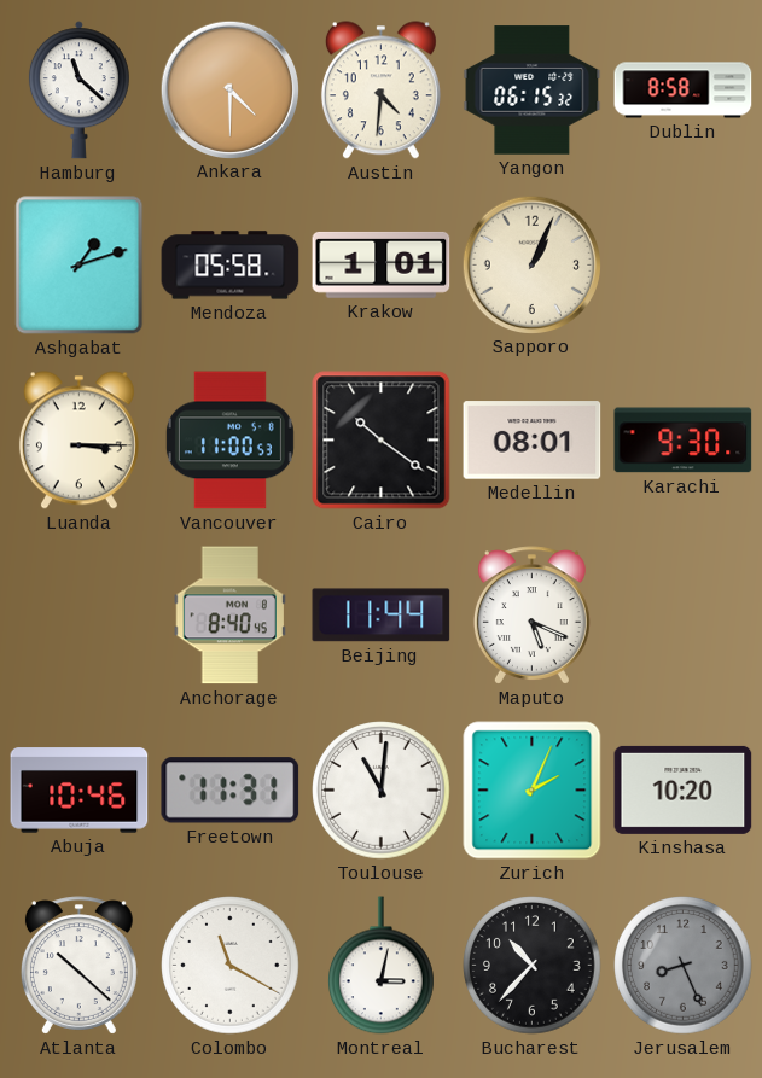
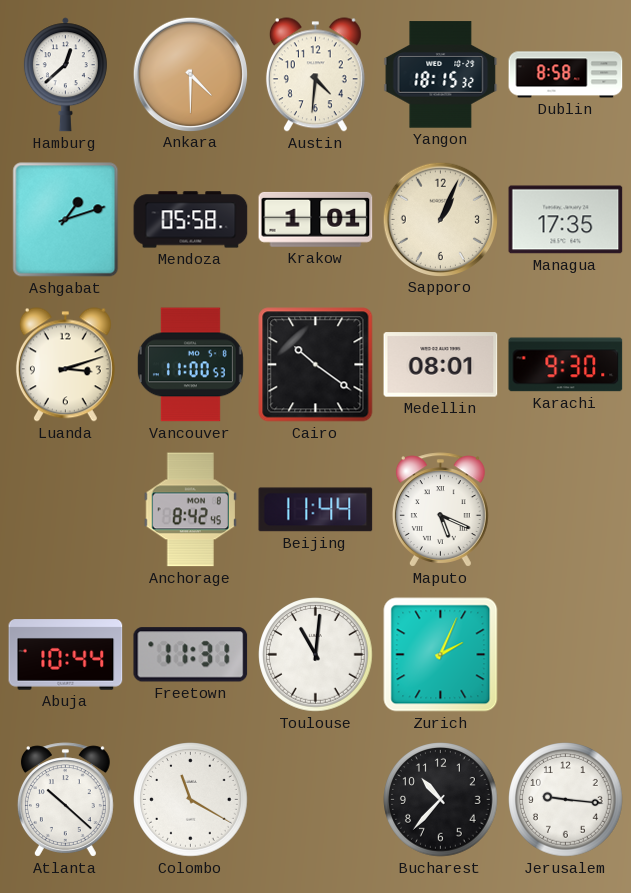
Hamburg: 11:22 -> 12:38
Yangon: 06:15 -> 18:15
Managua: none -> 17:35
Luanda: 3:15 -> 3:12
Anchorage: 8:40 -> 8:42
Abuja: 10:46 -> 10:44
Kinshasa: 10:20 -> none
Montreal: 3:02 -> none
Jerusalem: 8:26 -> 9:16
Jerusalem dial: grey -> white
